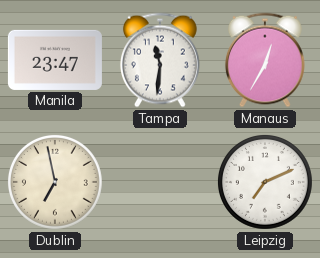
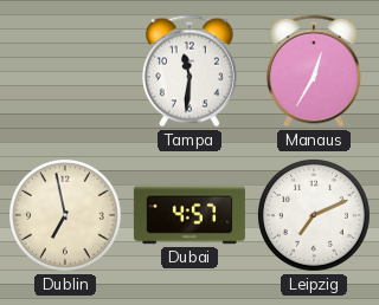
Manila: 23:47 -> none
Dubai: none -> 4:57
